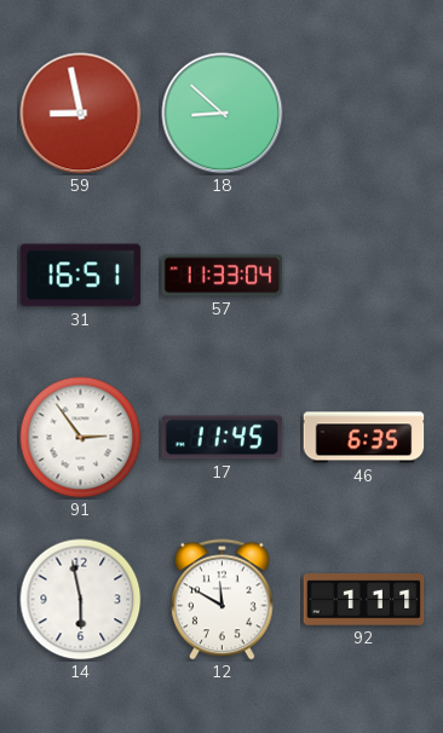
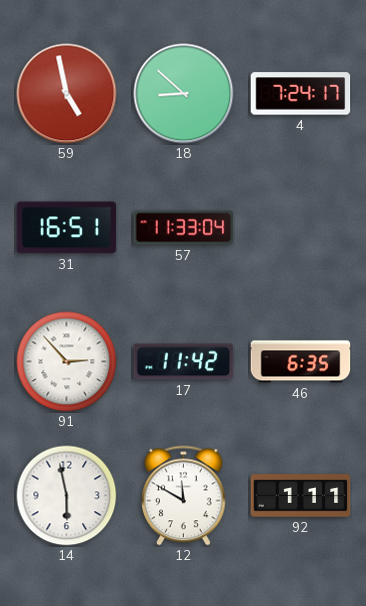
59: 8:58 -> 4:58
4: none -> 7:24
91: 2:54 -> 2:53
17: 11:45 -> 11:42
